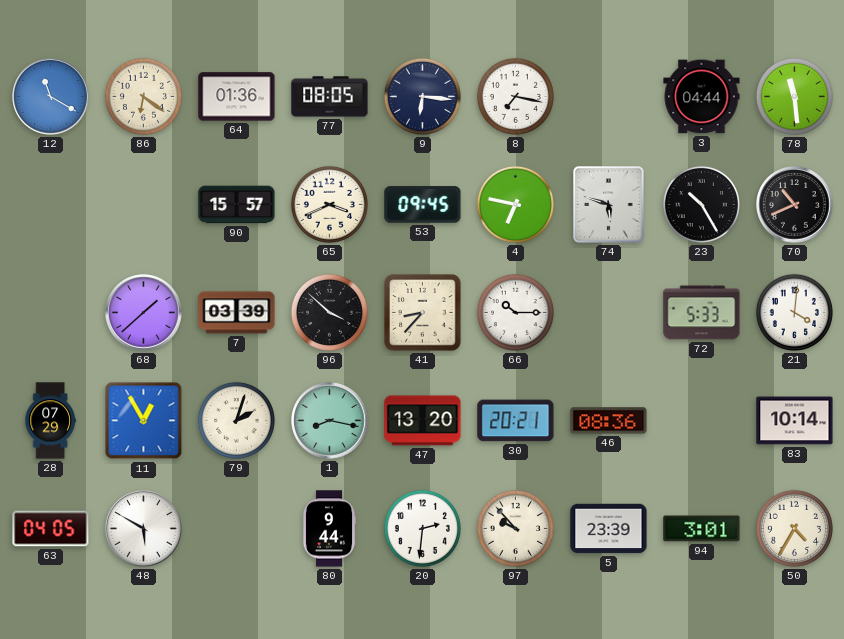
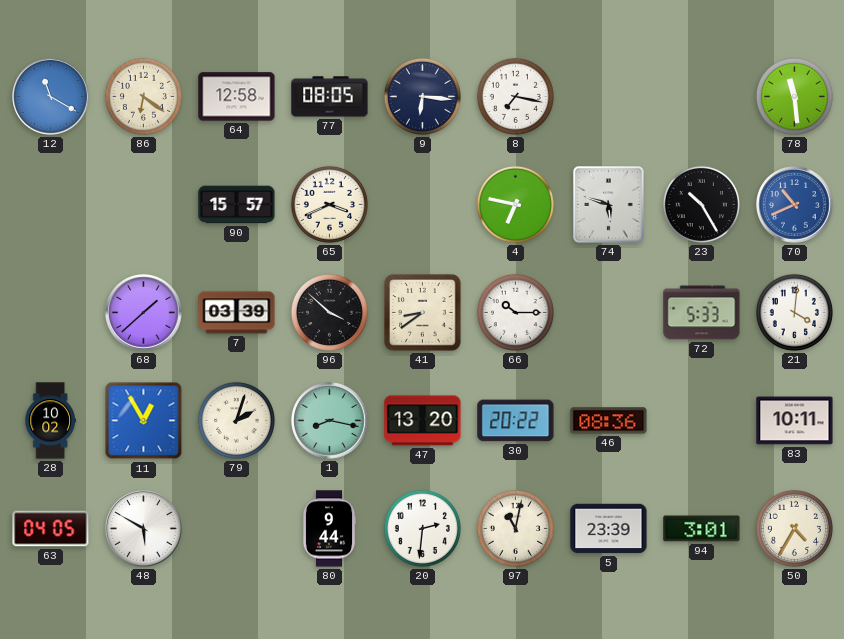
64: 01:36 -> 12:58
3: 04:44 -> none
53: 09:45 -> none
70 dial: black -> blue
41: 8:37 -> 8:39
28: 07:29 -> 10:02
30: 20:21 -> 20:22
83: 10:14 -> 10:11
97: 9:53 -> 11:02
